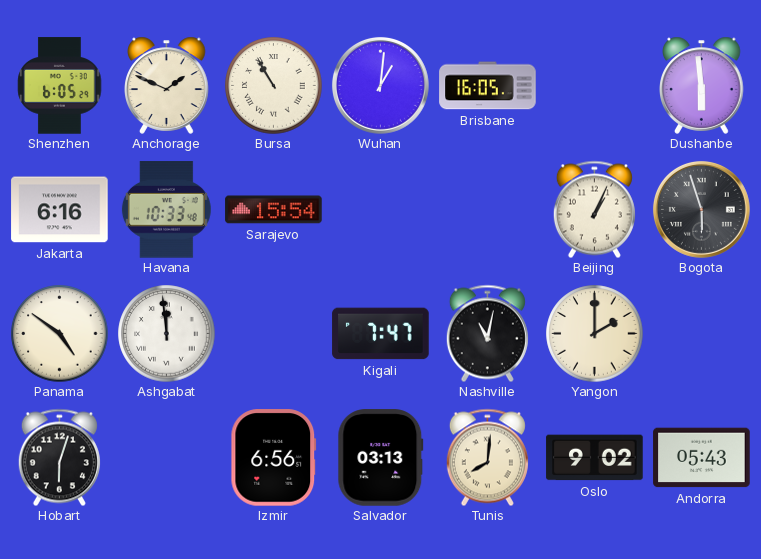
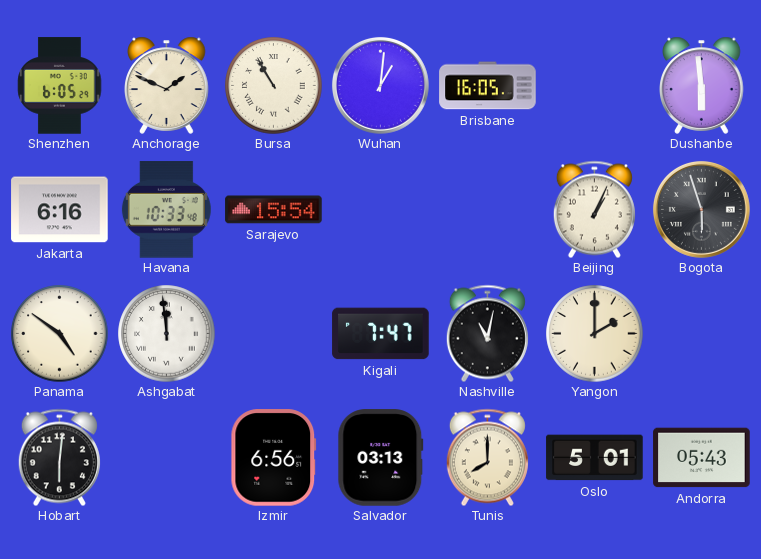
Hobart: 6:03 -> 6:01
Tunis: 8:01 -> 8:00
Oslo: 9:02 -> 5:01
